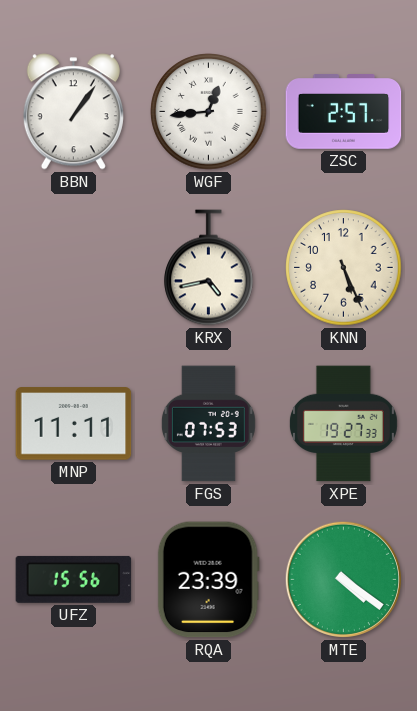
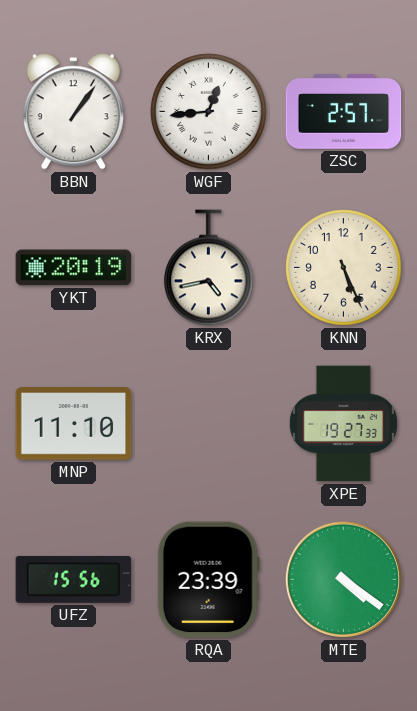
YKT: none -> 20:19
MNP: 11:11 -> 11:10
FGS: 07:53 -> none
